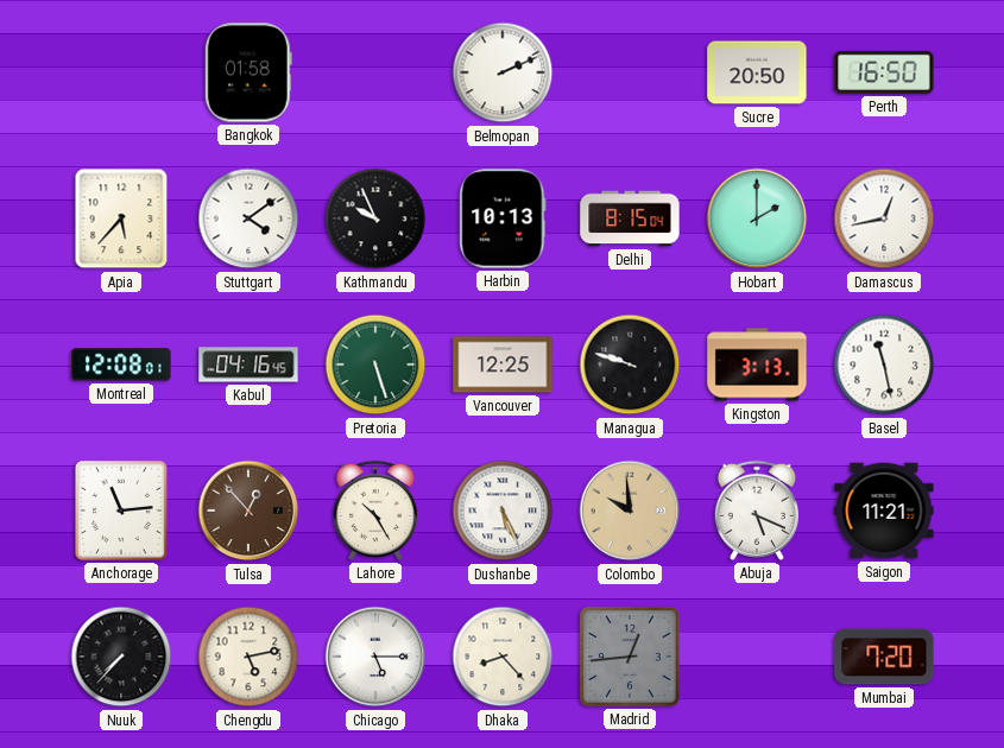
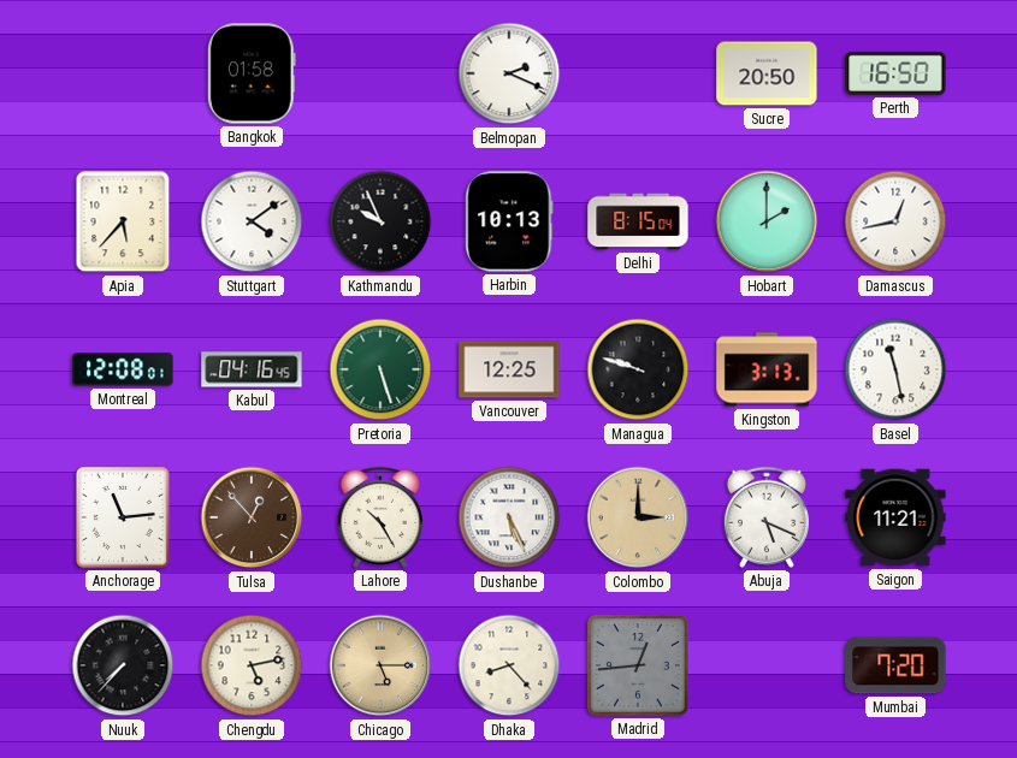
Belmopan: 2:11 -> 2:19
Colombo: 9:59 -> 3:00
Chicago dial: white -> champagne
